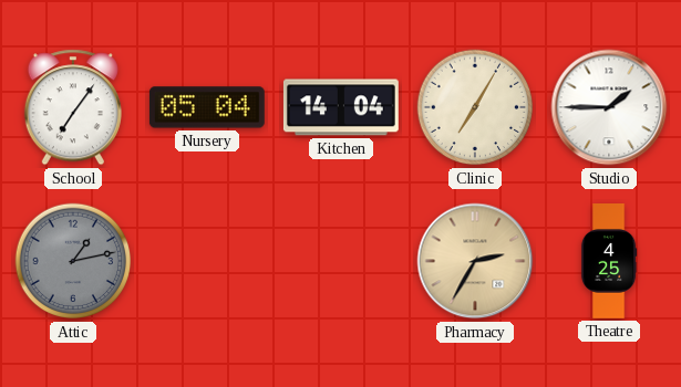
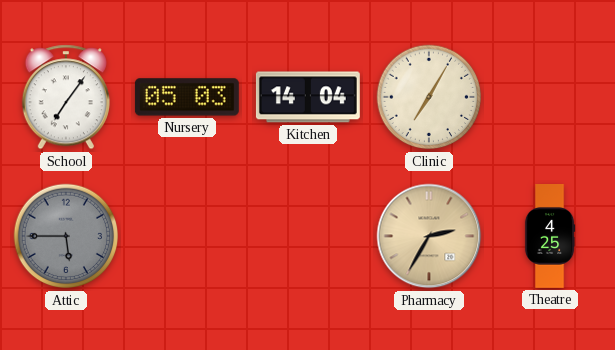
Nursery: 05:04 -> 05:03
Studio: 1:45 -> none
Attic: 1:13 -> 5:45
